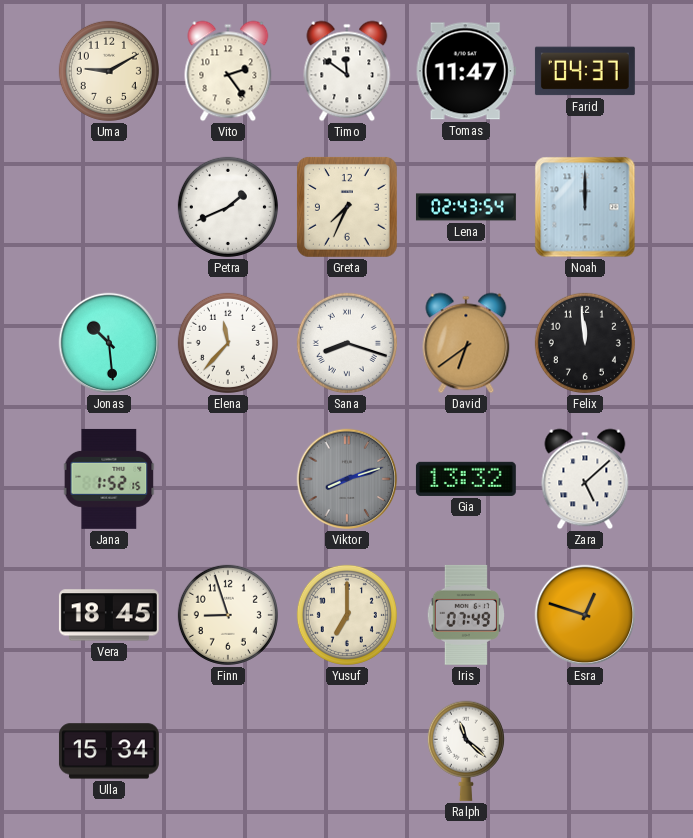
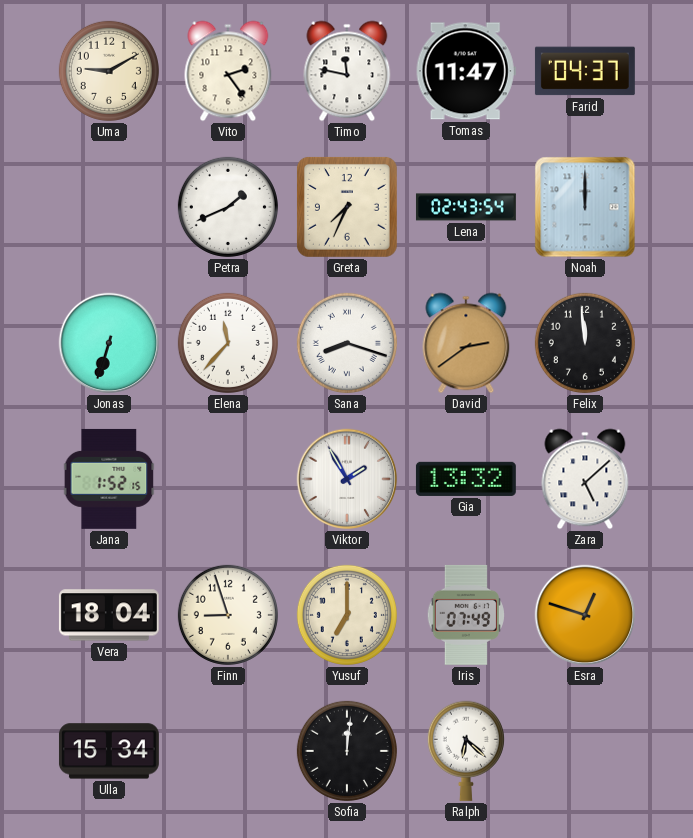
Timo: 11:51 -> 11:47
Jonas: 10:29 -> 6:33
David: 6:39 -> 2:39
Viktor: 8:12 -> 1:55
Viktor dial: grey -> white
Vera: 18:45 -> 18:04
Sofia: none -> 12:01
Ralph: 11:22 -> 6:22
